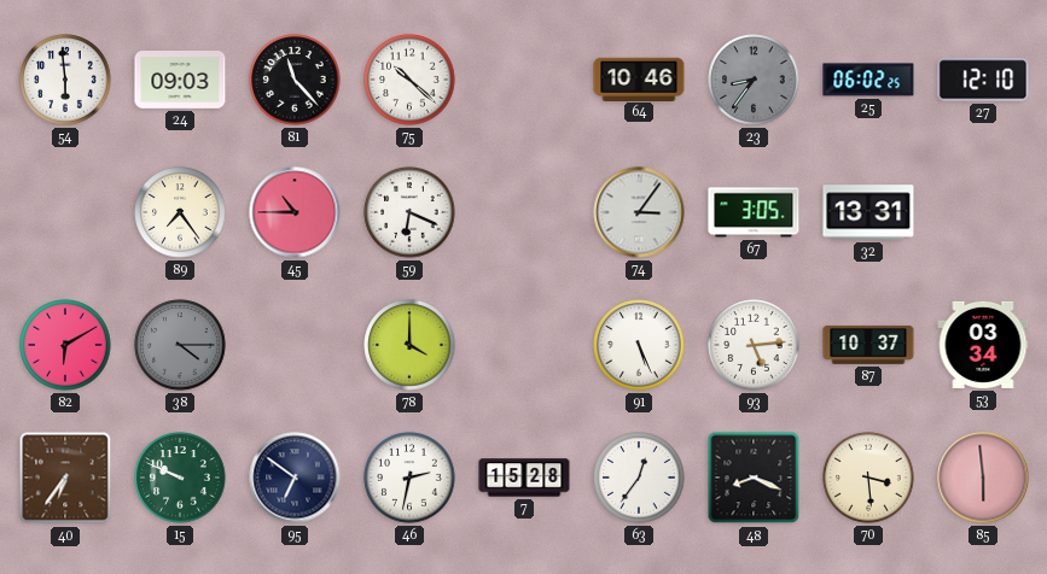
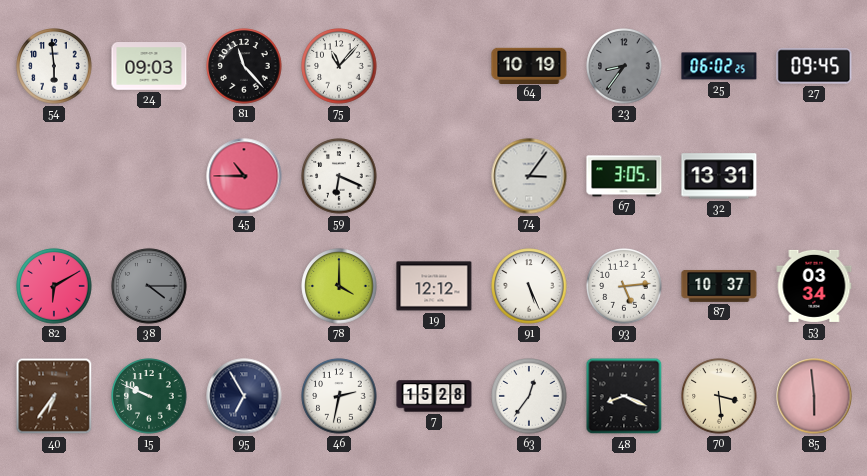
75: 10:22 -> 11:07
64: 10:46 -> 10:19
27: 12:10 -> 09:45
89: 7:24 -> none
19: none -> 12:12
95: 6:51 -> 6:55
